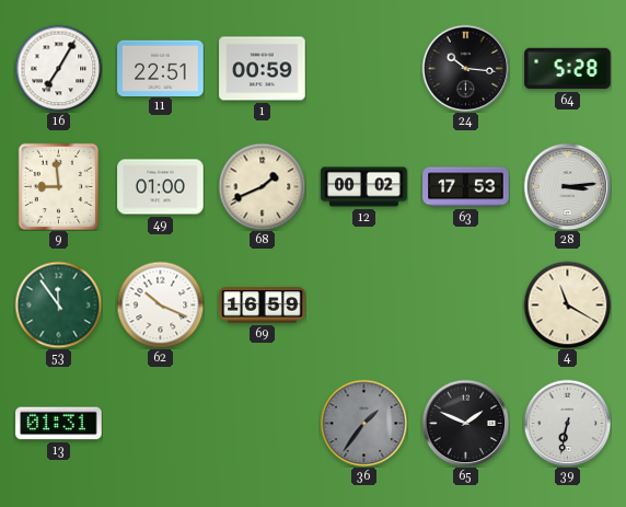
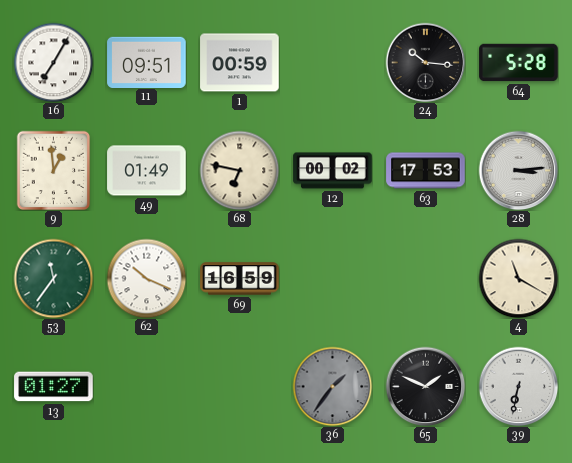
11: 22:51 -> 09:51
9: 8:59 -> 12:59
49: 01:00 -> 01:49
68: 1:41 -> 6:47
53: 11:54 -> 11:36
13: 01:31 -> 01:27
